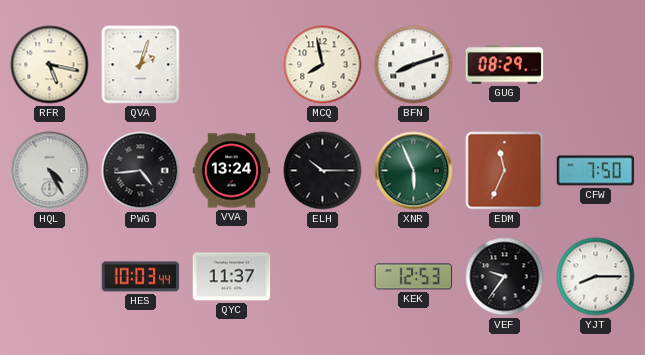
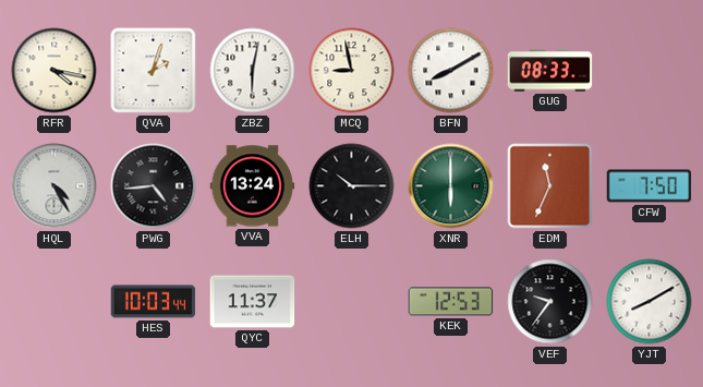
RFR: 5:17 -> 4:17
ZBZ: none -> 6:02
MCQ: 7:58 -> 8:58
BFN: 8:12 -> 8:10
GUG: 08:29 -> 08:33
XNR: 5:56 -> 6:00
YJT: 8:15 -> 8:10
